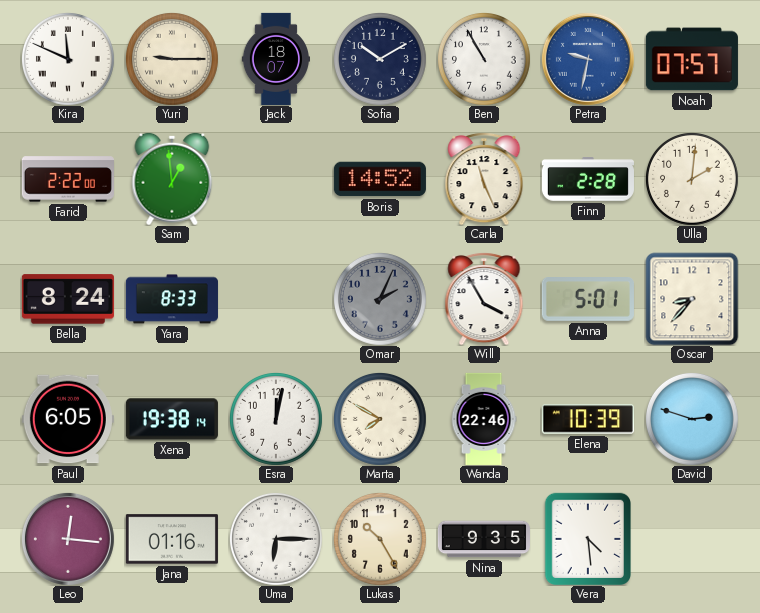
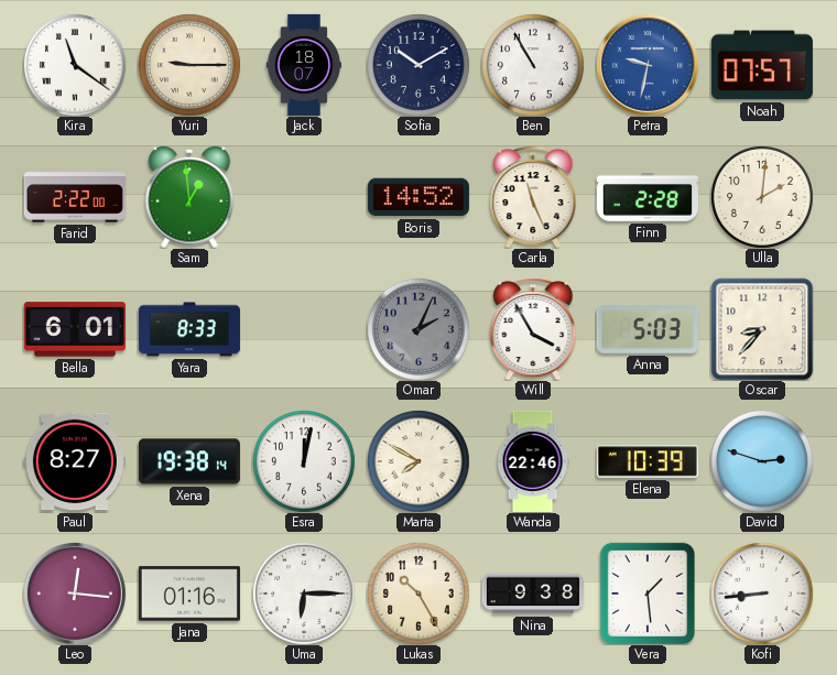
Kira: 11:49 -> 11:21
Bella: 8:24 -> 6:01
Anna: 5:01 -> 5:03
Paul: 6:05 -> 8:27
Nina: 9:35 -> 9:38
Vera: 4:29 -> 1:29
Kofi: none -> 8:44
